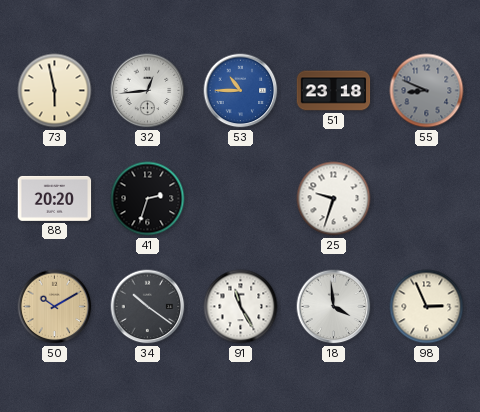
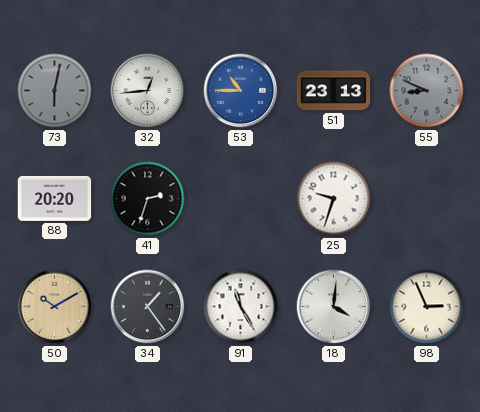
73: 5:58 -> 6:02
73 dial: cream -> grey
51: 23:18 -> 23:13
34: 10:21 -> 1:24
18: 3:59 -> 4:01
